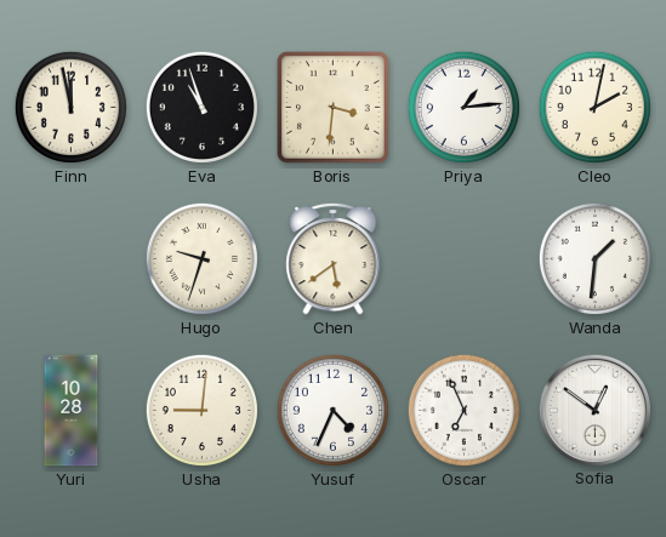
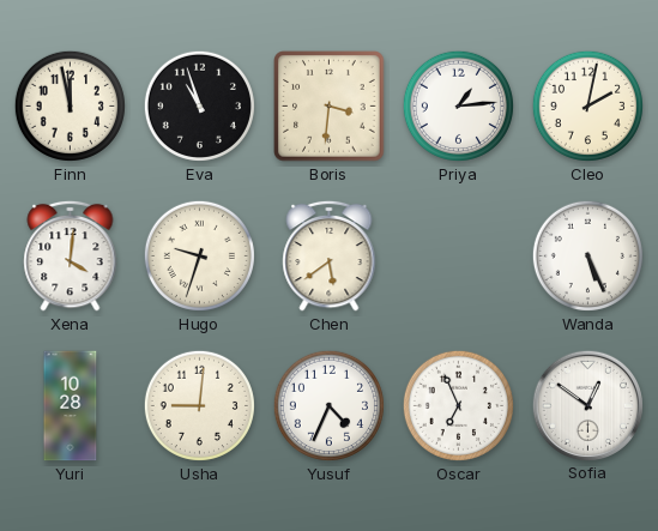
Xena: none -> 4:01
Wanda: 1:31 -> 5:26
